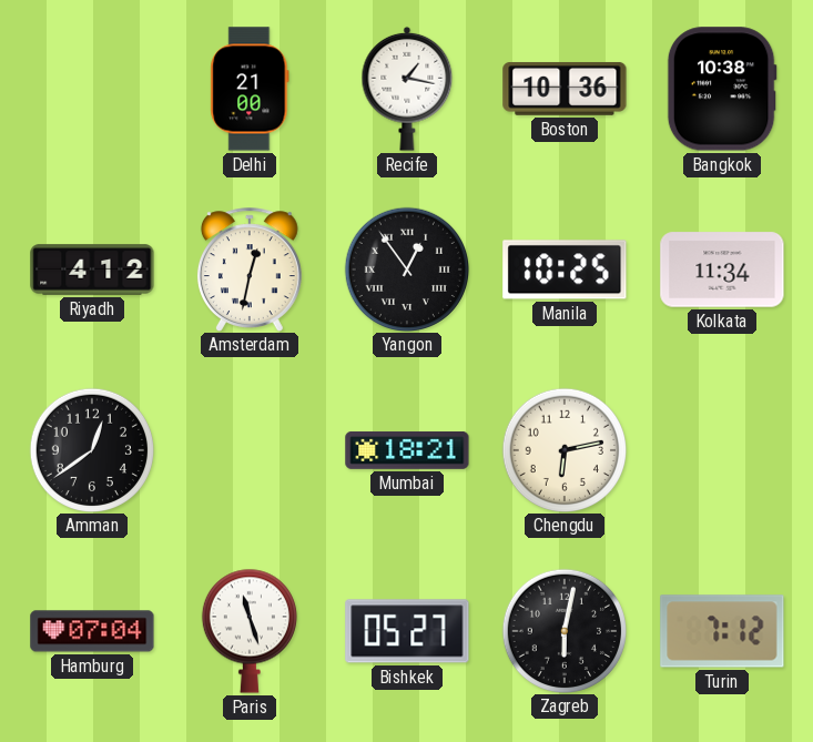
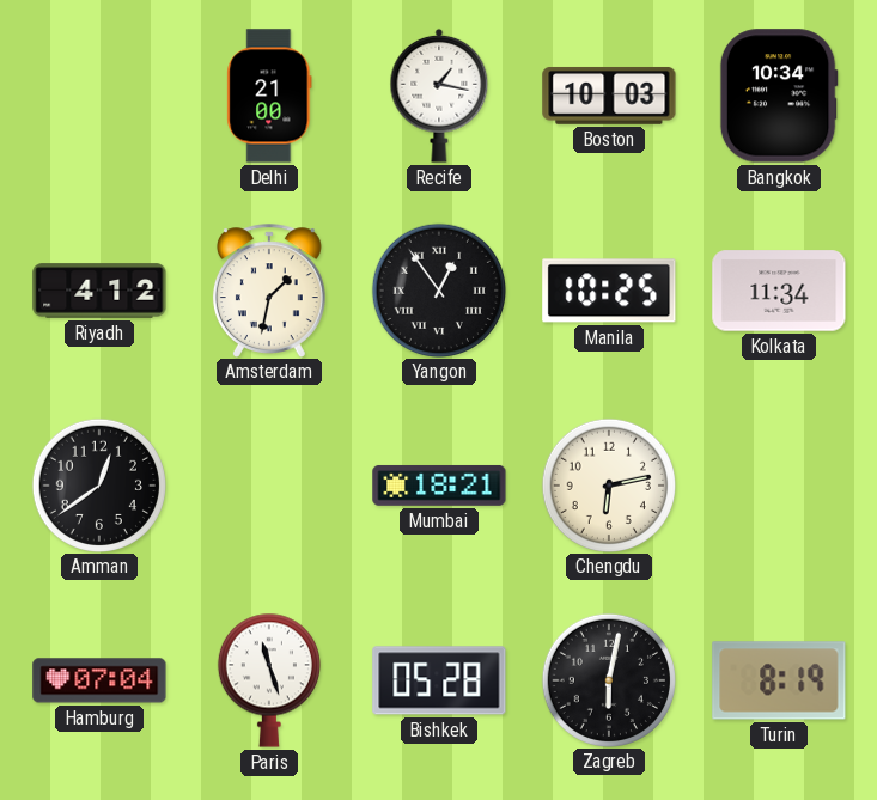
Boston: 10:36 -> 10:03
Bangkok: 10:38 -> 10:34
Amsterdam: 12:32 -> 1:32
Bishkek: 05:27 -> 05:28
Turin: 7:12 -> 8:19
